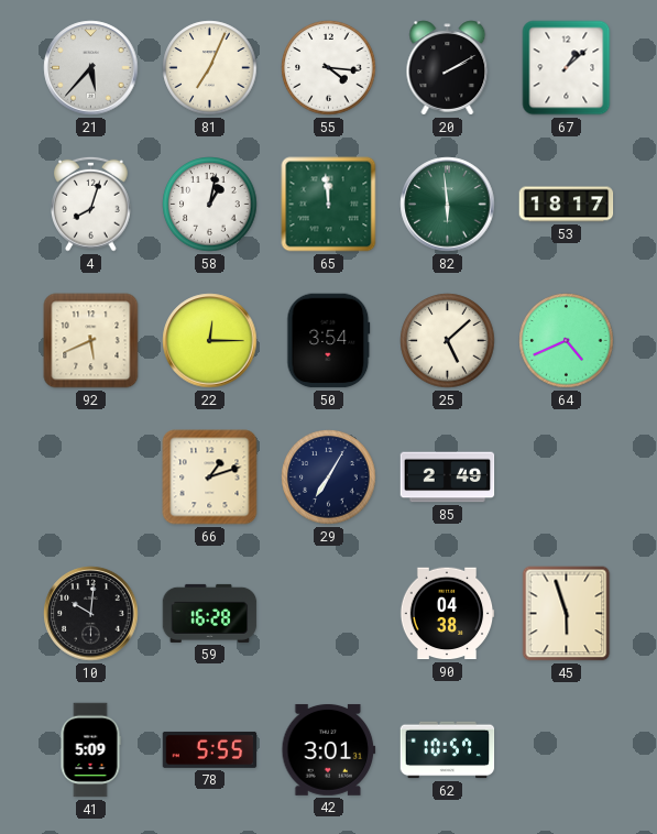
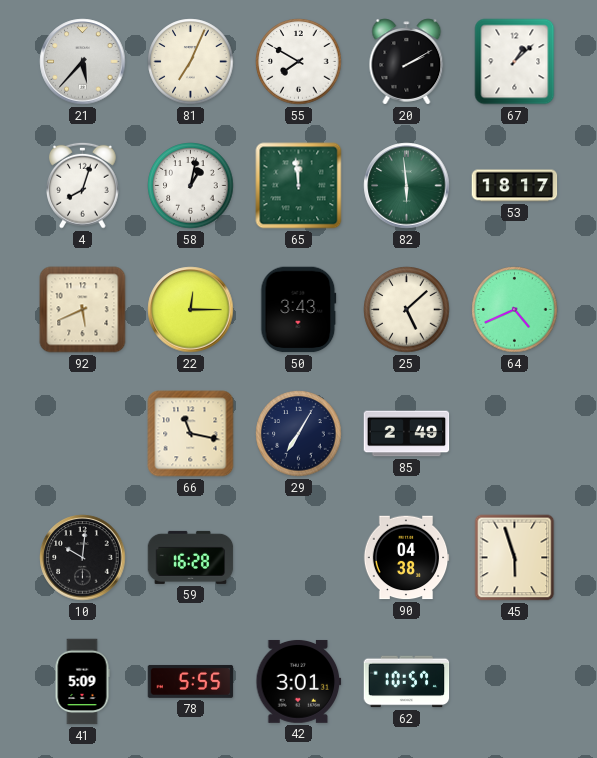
55: 4:16 -> 7:50
50: 3:54 -> 3:43
66: 1:12 -> 11:17
